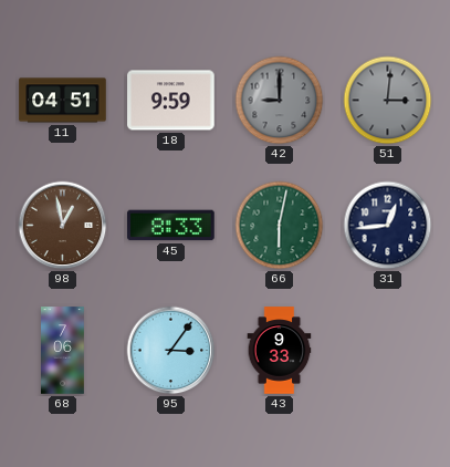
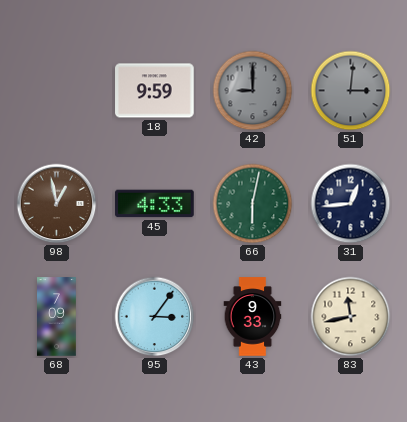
11: 04:51 -> none
45: 8:33 -> 4:33
68: 7:06 -> 7:09
83: none -> 11:43
